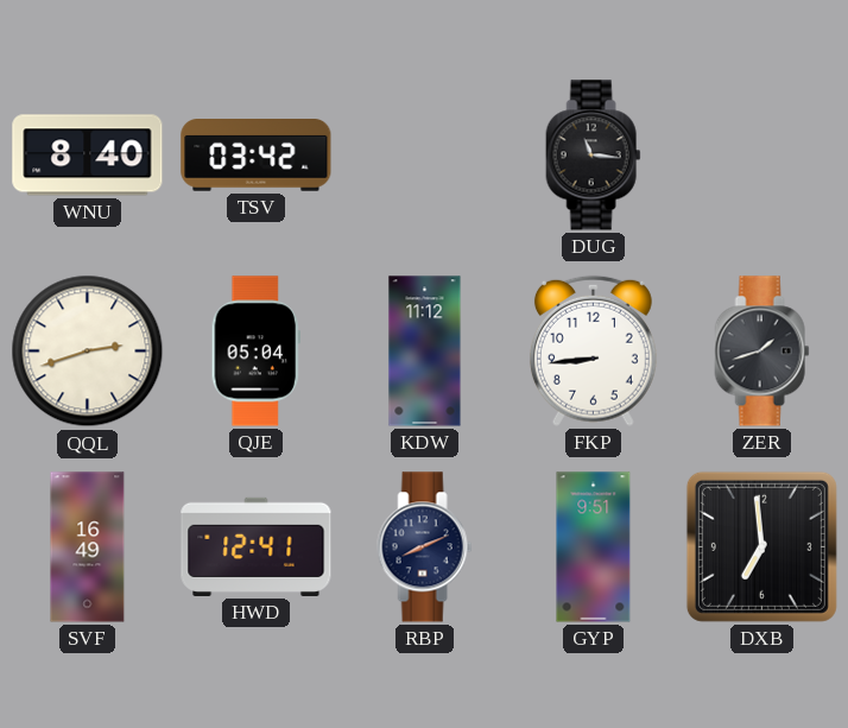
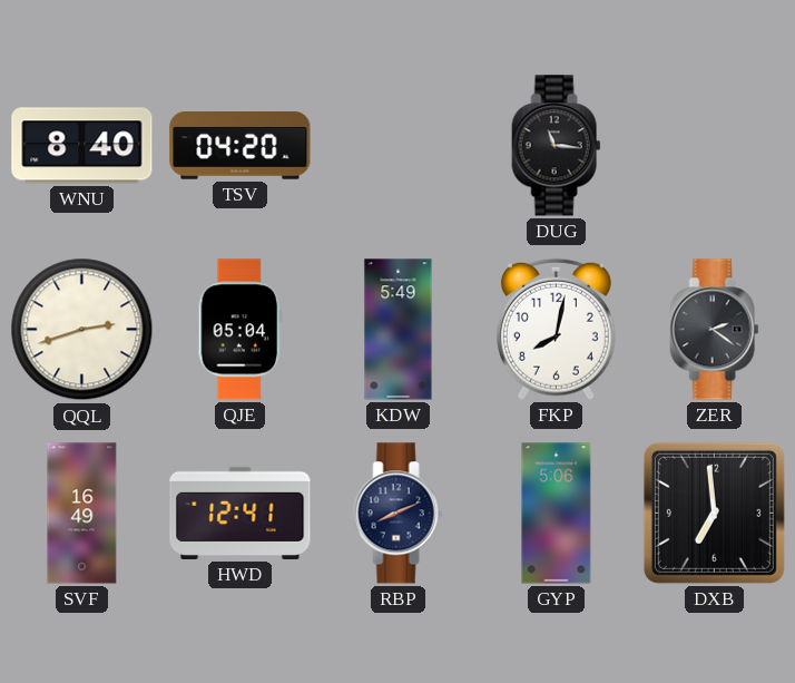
TSV: 03:42 -> 04:20
KDW: 11:12 -> 5:49
FKP: 8:44 -> 8:02
ZER: 1:42 -> 2:21
GYP: 9:51 -> 5:06
